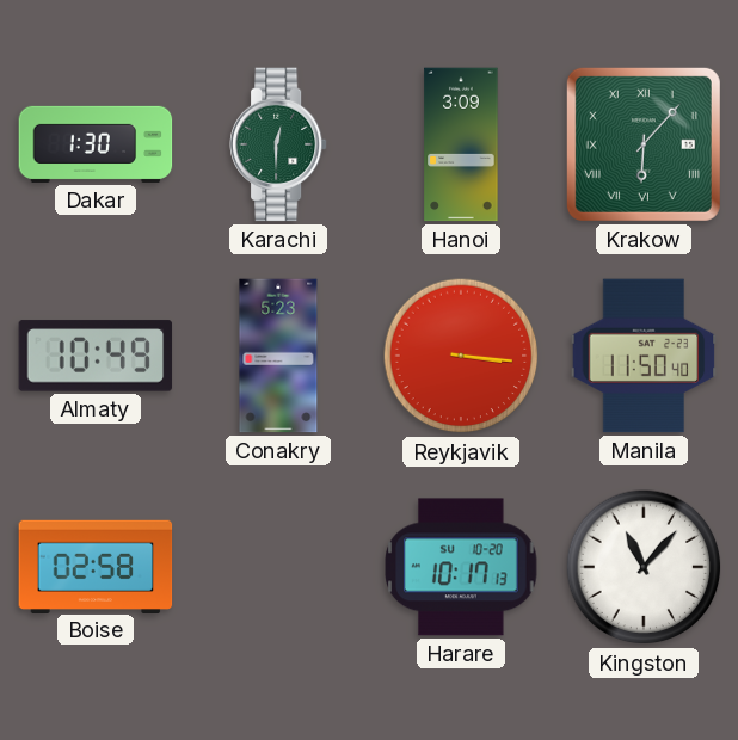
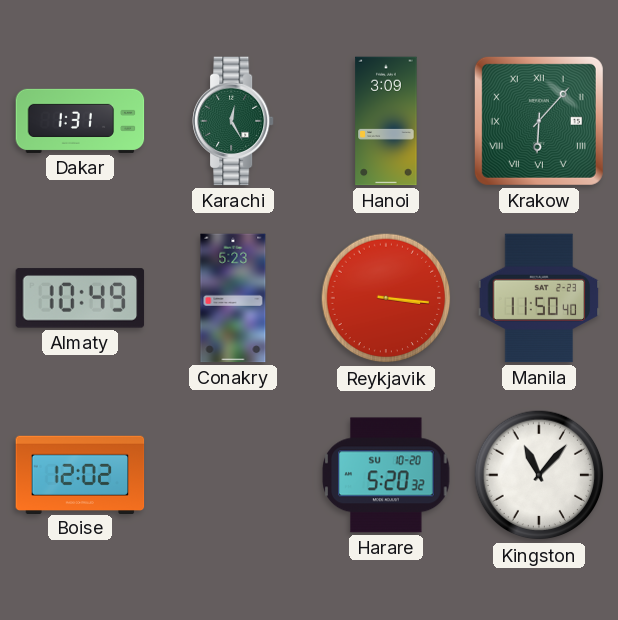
Dakar: 1:30 -> 1:31
Karachi: 12:30 -> 12:25
Boise: 02:58 -> 12:02
Harare: 10:17 -> 5:20
